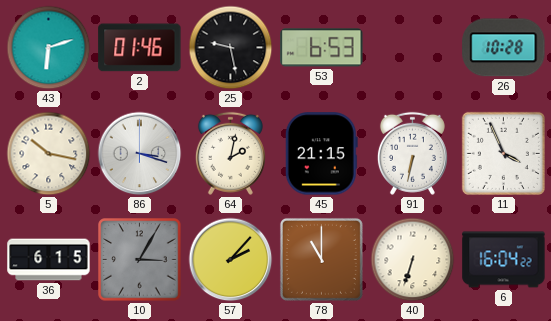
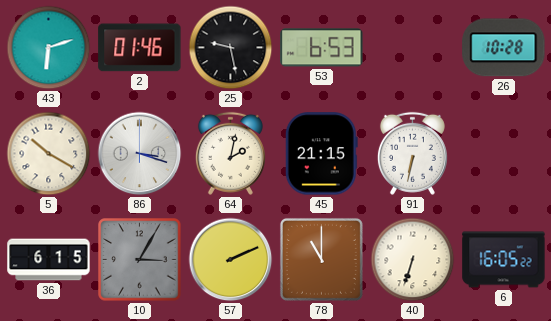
5: 10:17 -> 10:20
11: 3:56 -> none
57: 2:07 -> 2:11
6: 16:04 -> 16:05
